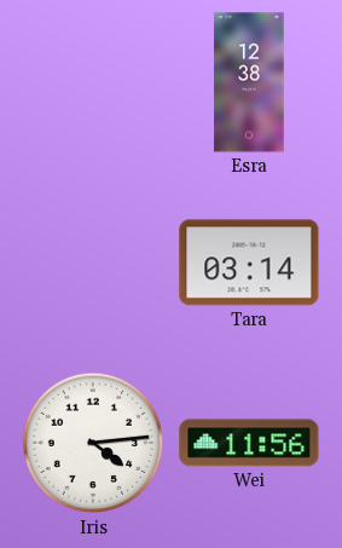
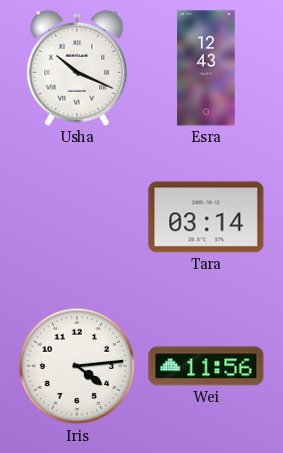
Usha: none -> 10:19
Esra: 12:38 -> 12:43
